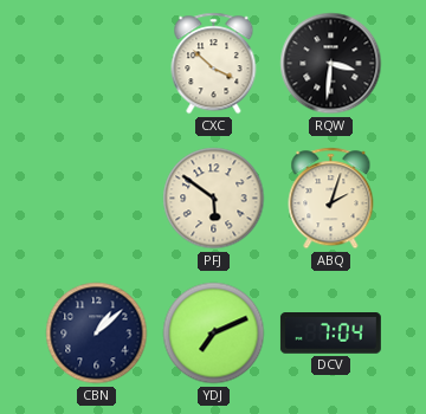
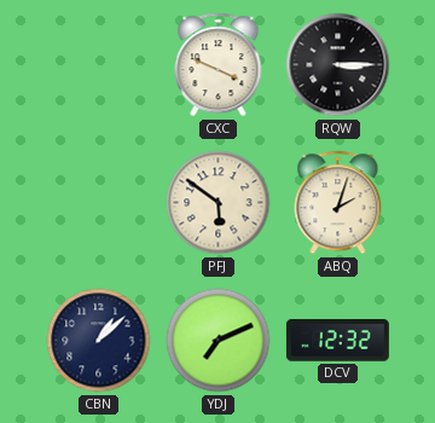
CXC: 3:52 -> 3:49
RQW: 3:31 -> 3:15
DCV: 7:04 -> 12:32
